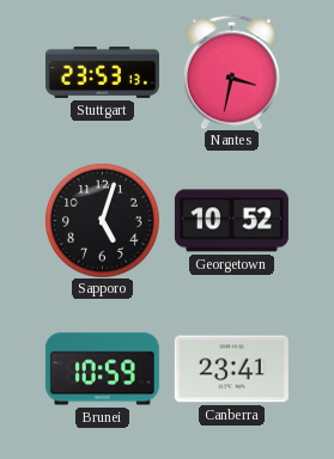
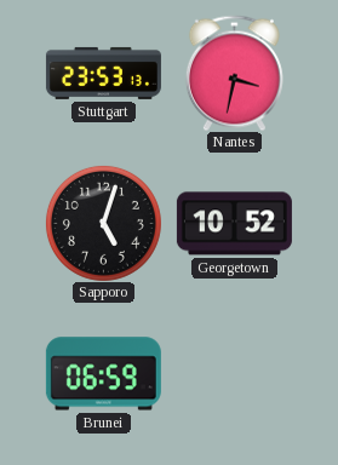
Brunei: 10:59 -> 06:59
Canberra: 23:41 -> none
